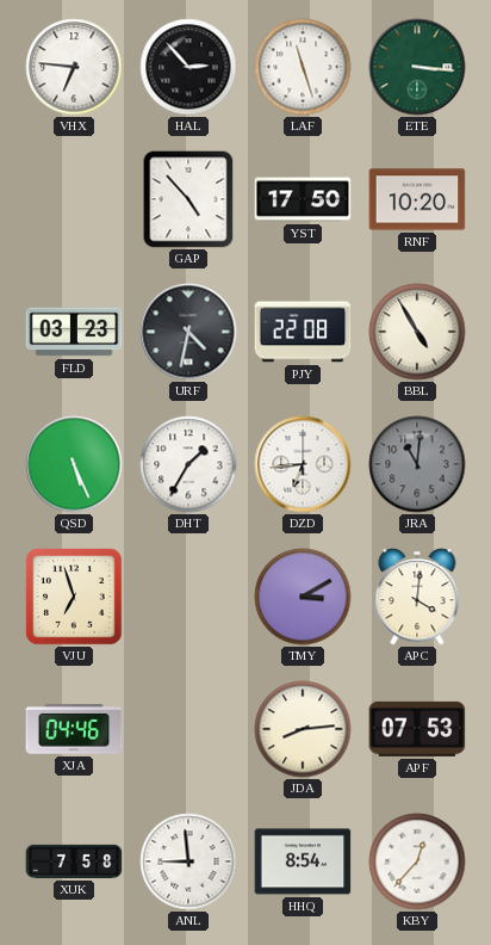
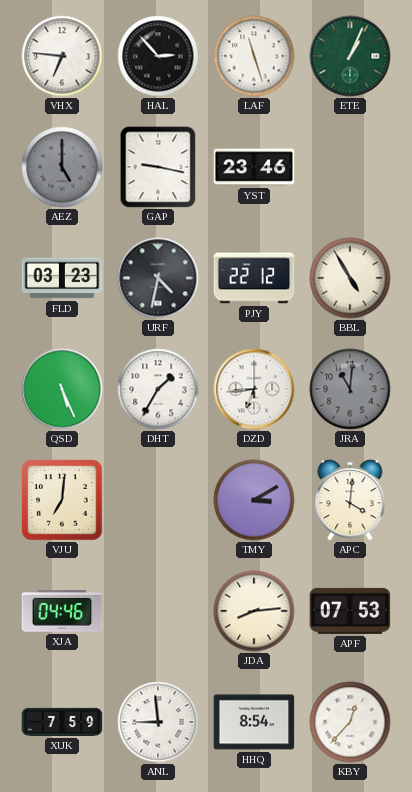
ETE: 3:16 -> 1:04
AEZ: none -> 5:00
GAP: 4:53 -> 9:17
YST: 17:50 -> 23:46
RNF: 10:20 -> none
PJY: 22:08 -> 22:12
VJU: 6:57 -> 7:01
XUK: 7:58 -> 7:59
